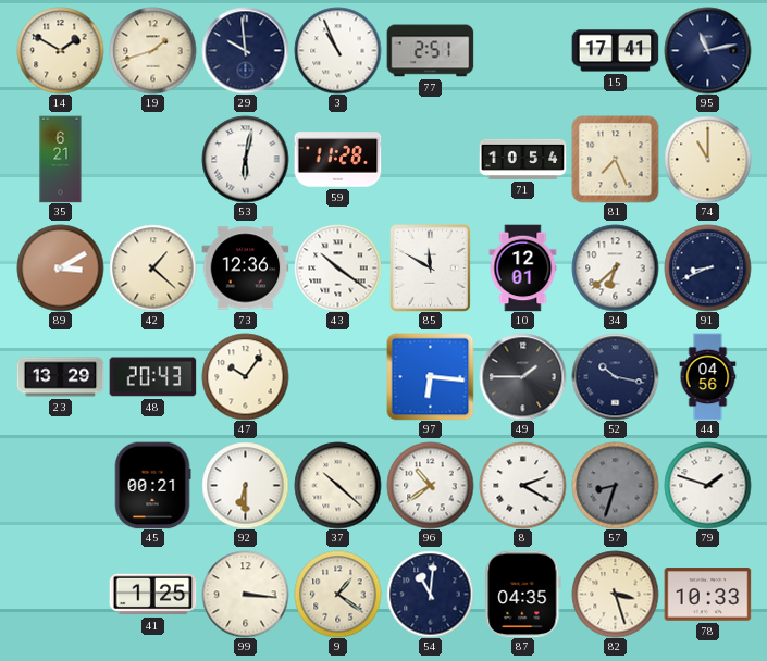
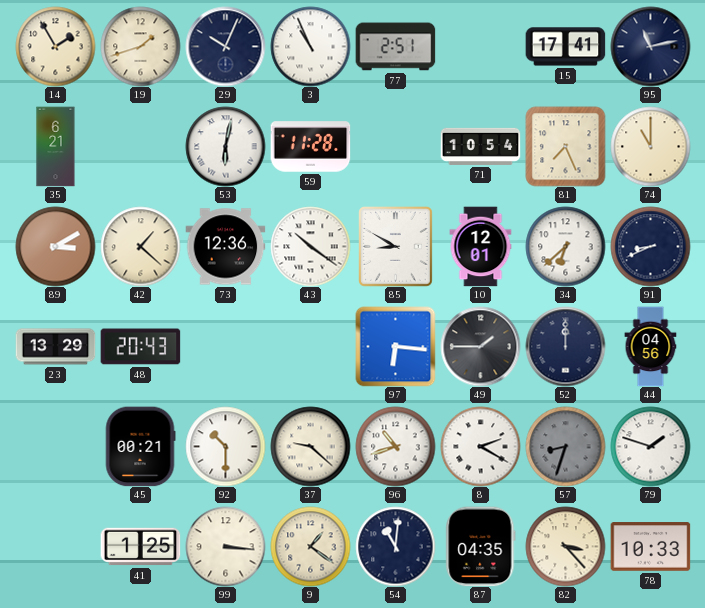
14: 1:50 -> 1:55
29: 9:59 -> 10:04
85: 11:50 -> 8:50
47: 10:06 -> none
52: 10:17 -> 12:00
92: 6:30 -> 10:30
37: 10:22 -> 9:22
96: 10:39 -> 10:42
82: 3:27 -> 3:23
